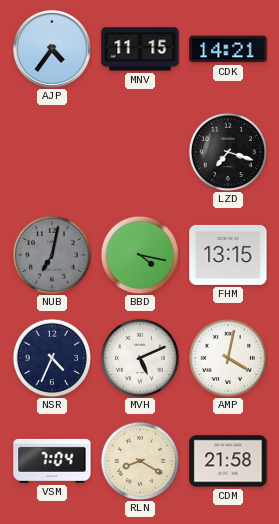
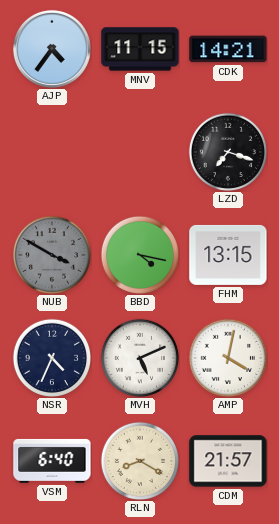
NUB: 7:02 -> 3:50
VSM: 7:04 -> 6:40
CDM: 21:58 -> 21:57
